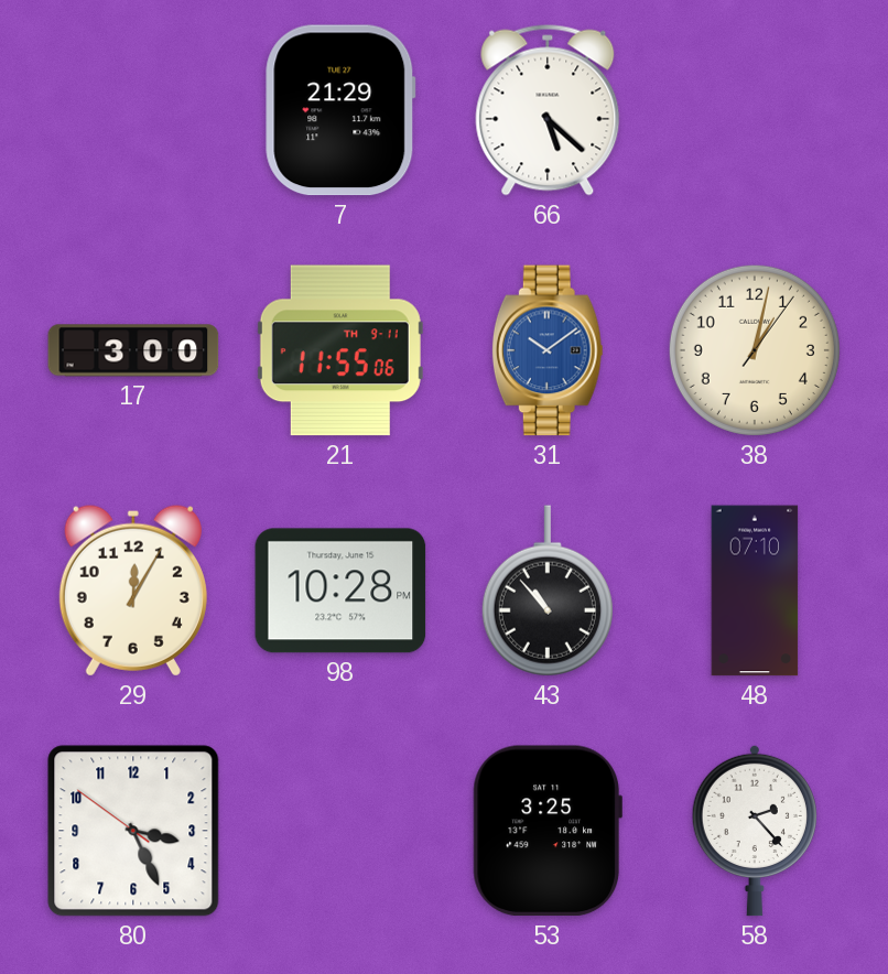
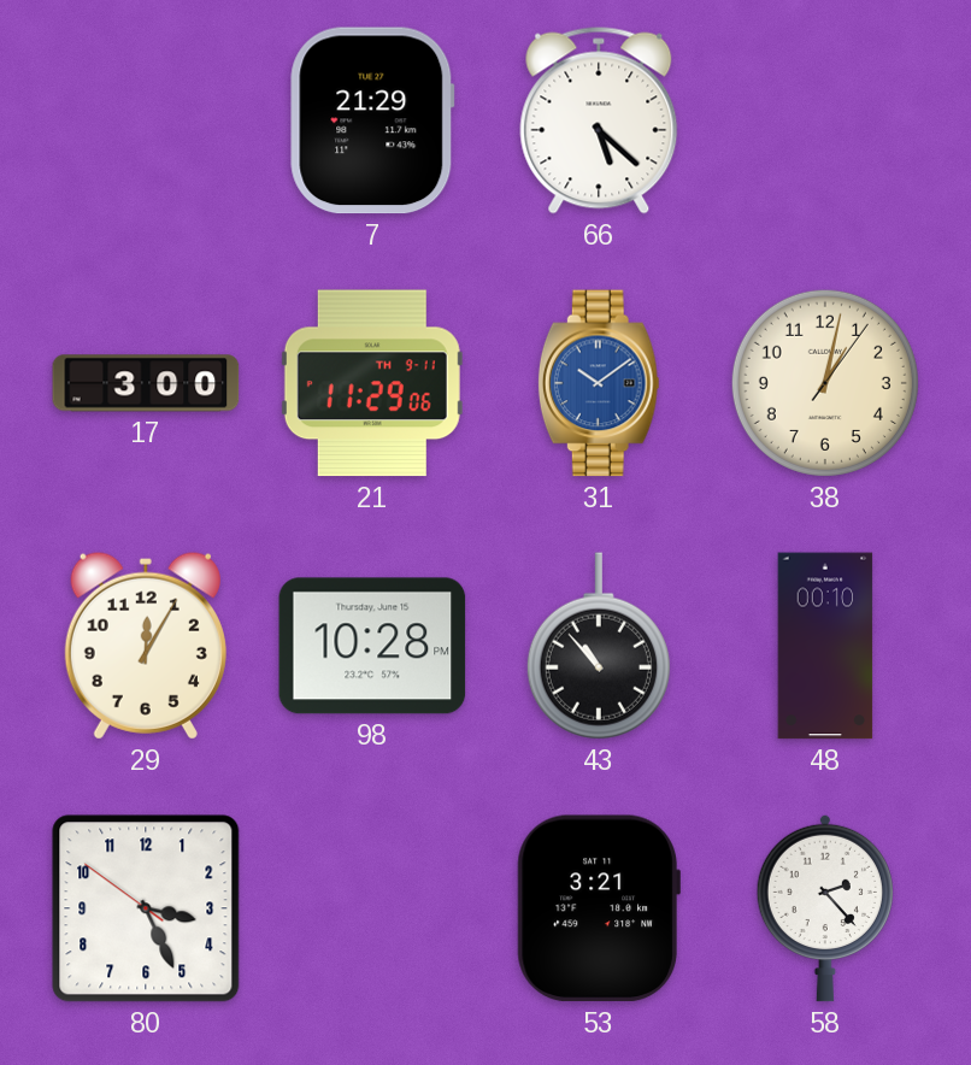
21: 11:55 -> 11:29
48: 07:10 -> 00:10
53: 3:25 -> 3:21
